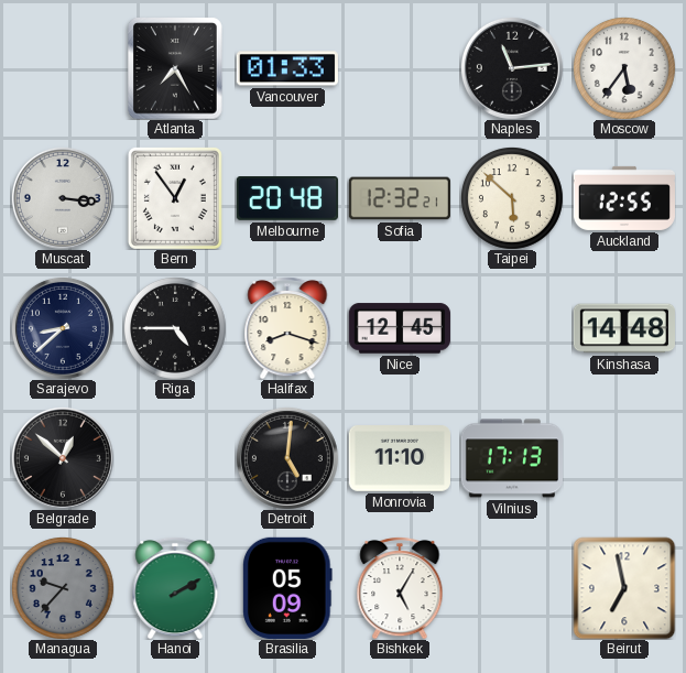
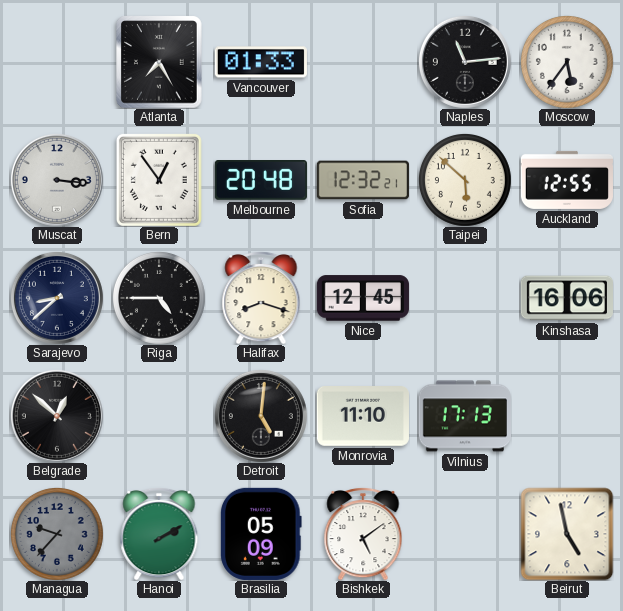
Kinshasa: 14:48 -> 16:06
Bishkek: 5:05 -> 5:09
Beirut: 6:58 -> 4:58
